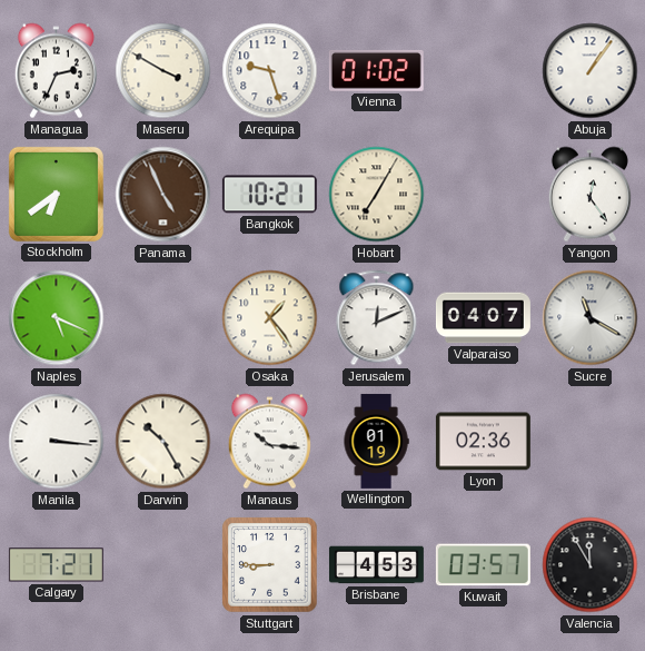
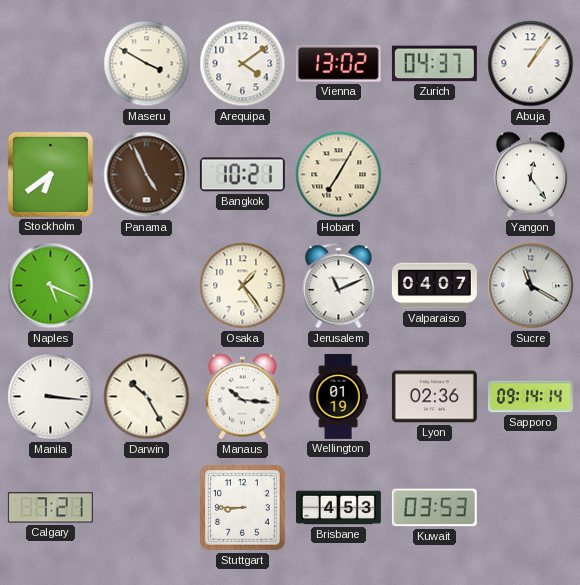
Managua: 2:34 -> none
Arequipa: 9:27 -> 4:09
Vienna: 01:02 -> 13:02
Zurich: none -> 04:37
Jerusalem: 12:11 -> 11:11
Sapporo: none -> 09:14
Kuwait: 03:57 -> 03:53
Valencia: 11:55 -> none
